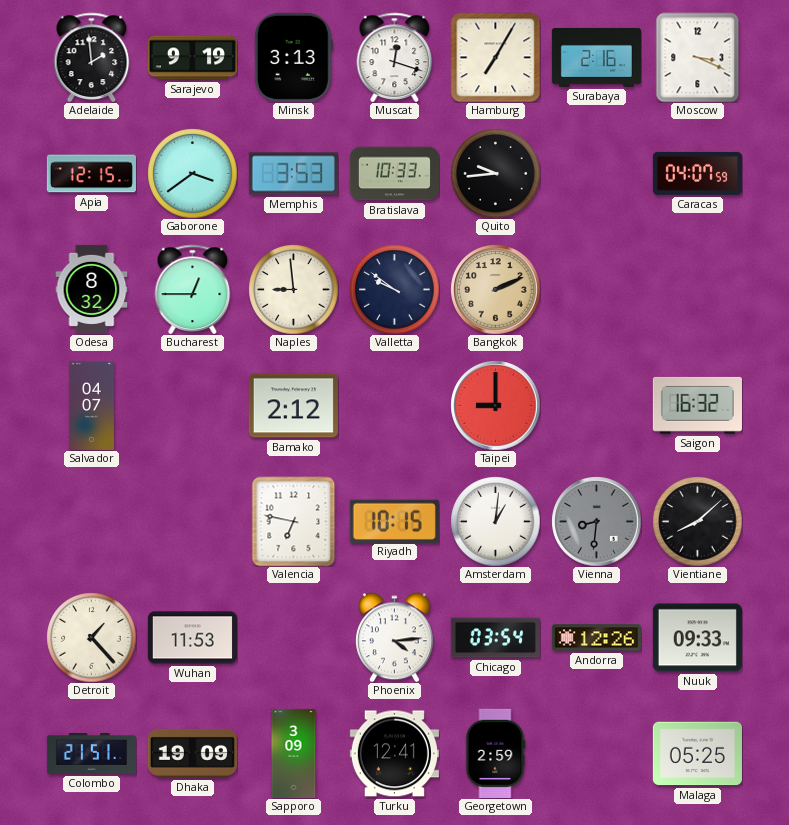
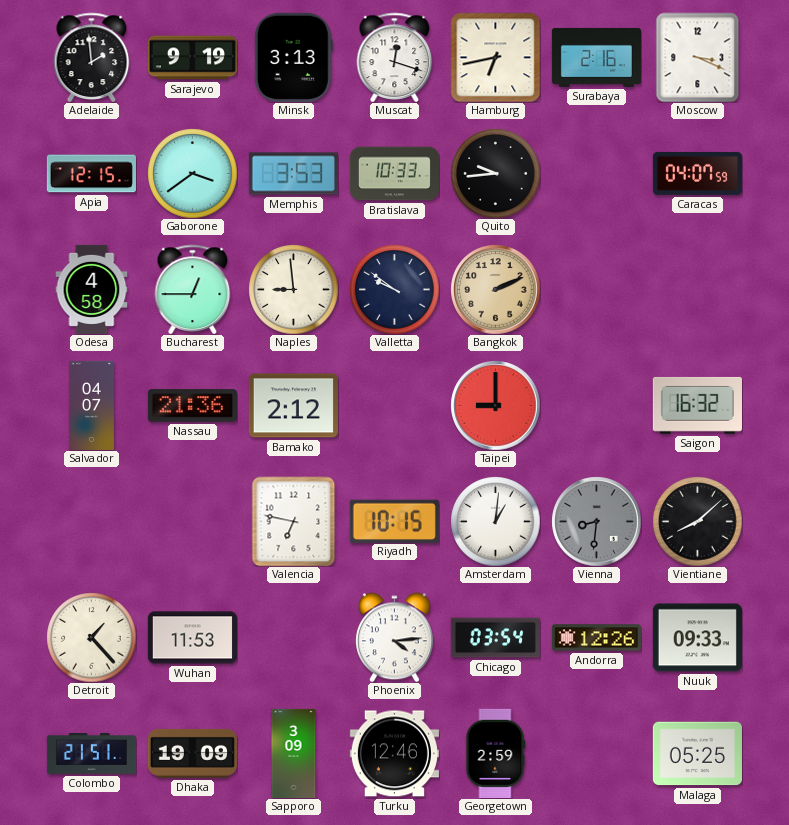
Hamburg: 7:05 -> 6:43
Odesa: 8:32 -> 4:58
Nassau: none -> 21:36
Turku: 12:41 -> 12:46
